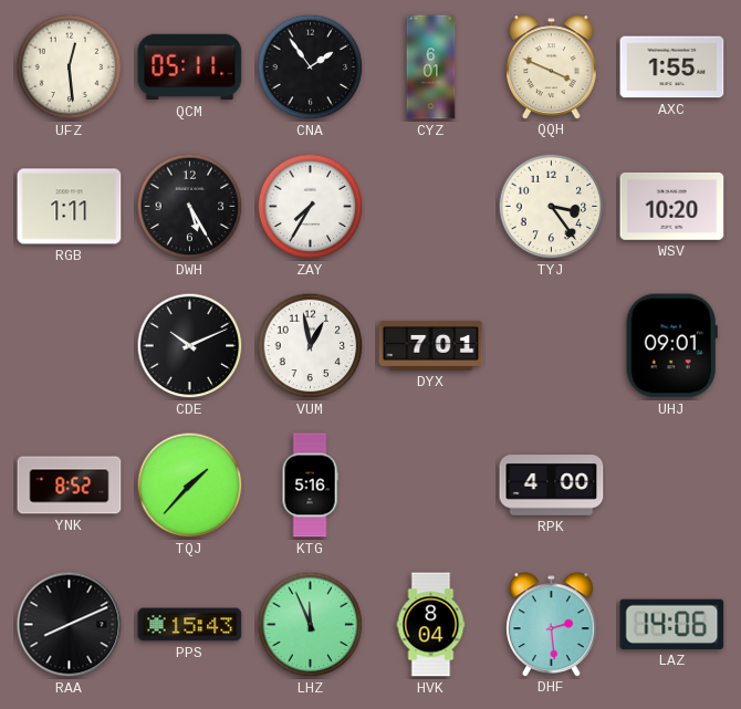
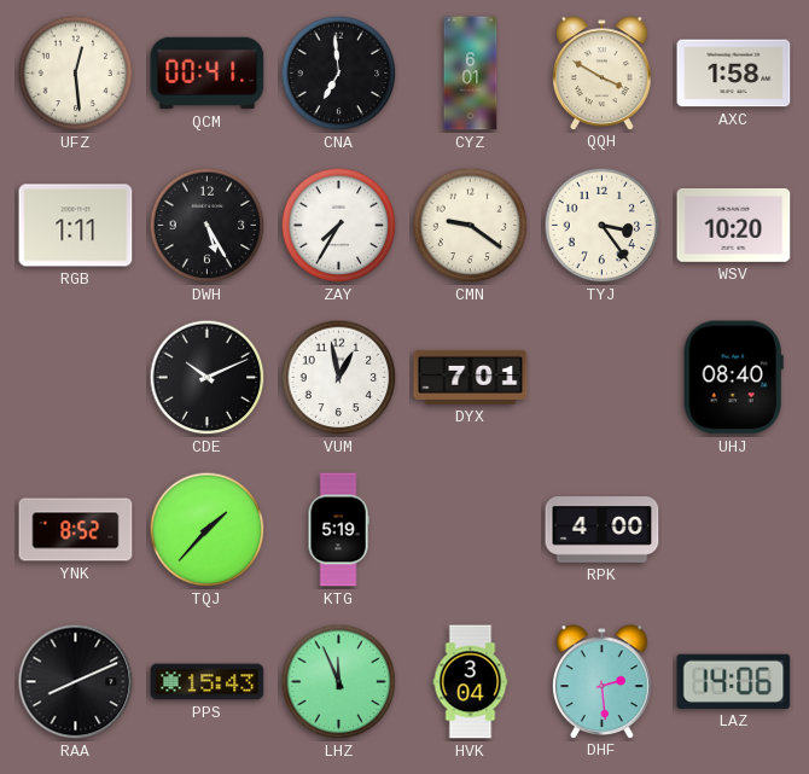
QCM: 05:11 -> 00:41
CNA: 1:54 -> 6:59
QQH: 3:49 -> 3:50
AXC: 1:55 -> 1:58
CMN: none -> 9:21
UHJ: 09:01 -> 08:40
KTG: 5:16 -> 5:19
HVK: 8:04 -> 3:04
